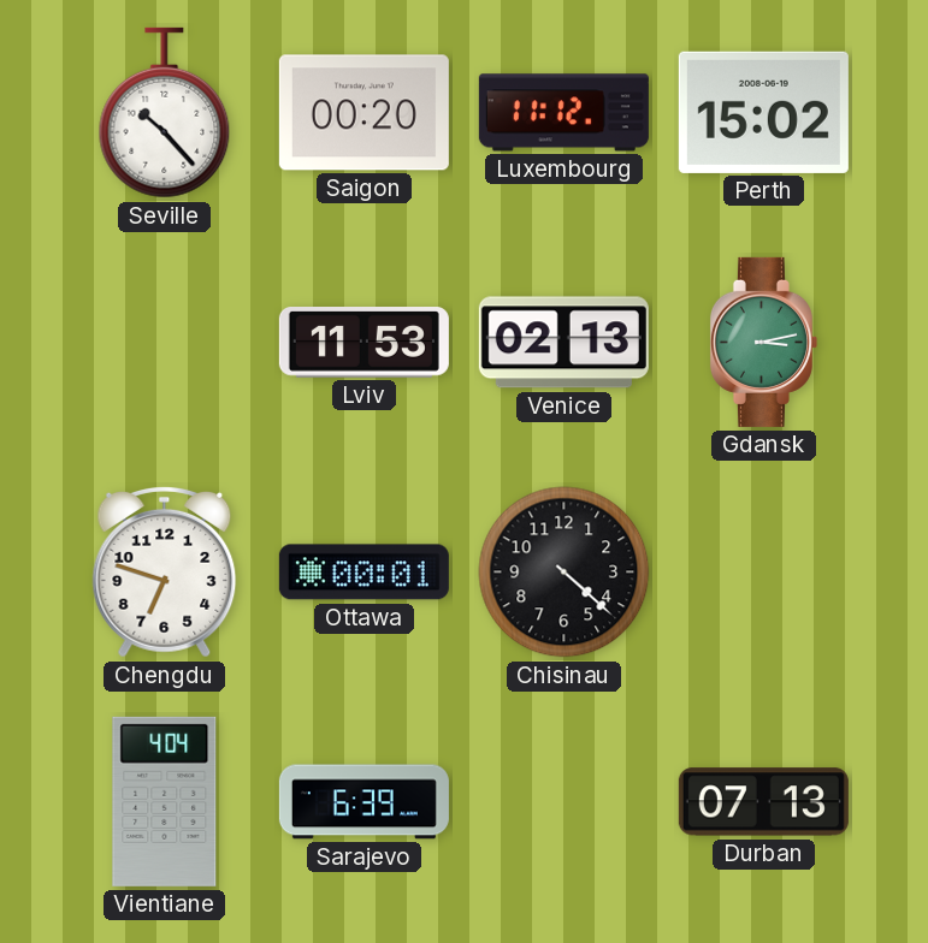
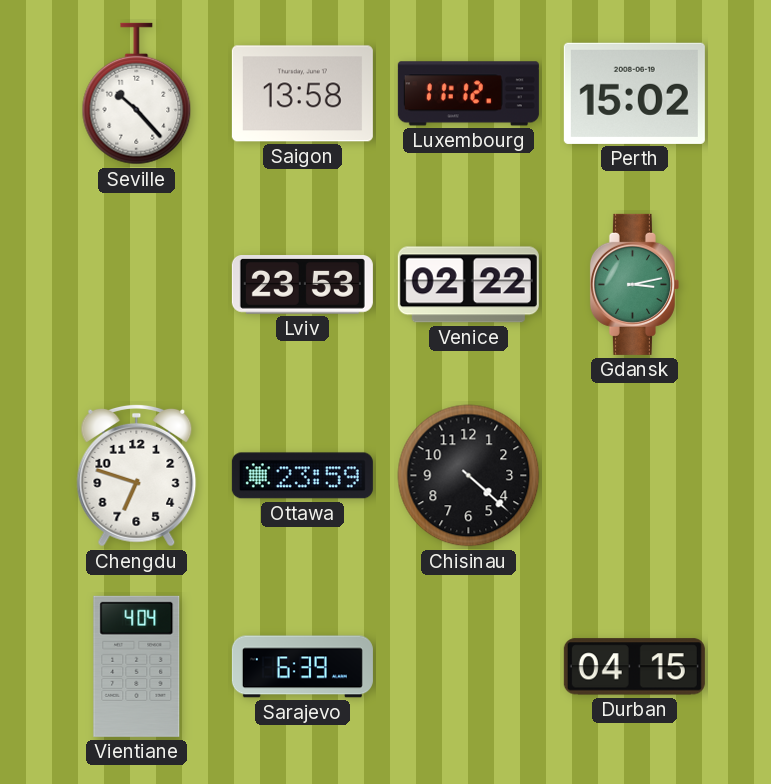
Saigon: 00:20 -> 13:58
Lviv: 11:53 -> 23:53
Venice: 02:13 -> 02:22
Ottawa: 00:01 -> 23:59
Durban: 07:13 -> 04:15
